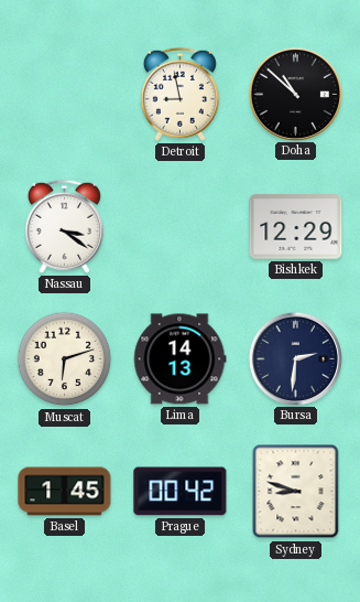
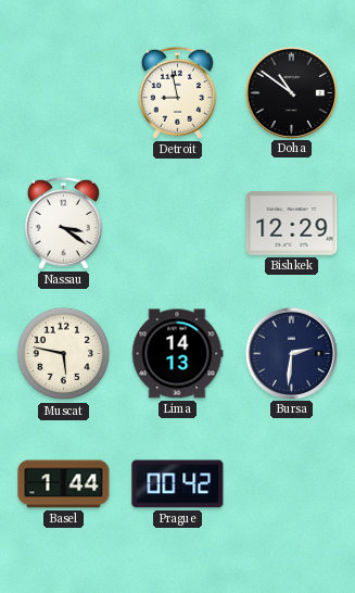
Doha: 10:52 -> 10:51
Muscat: 6:12 -> 5:47
Basel: 1:45 -> 1:44
Sydney: 8:48 -> none
